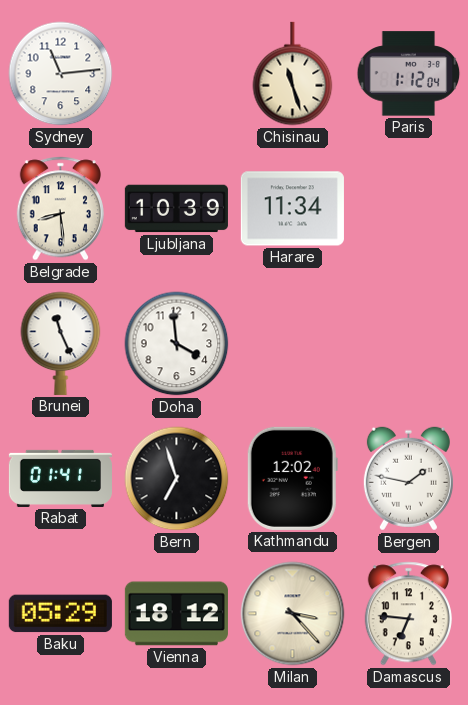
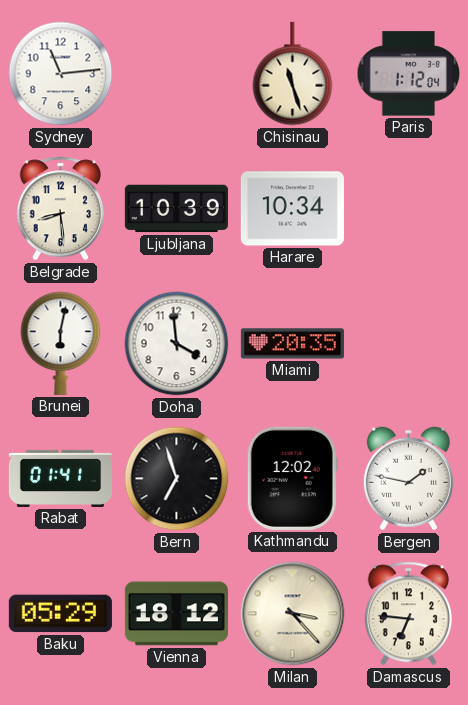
Harare: 11:34 -> 10:34
Brunei: 11:26 -> 6:02
Miami: none -> 20:35
